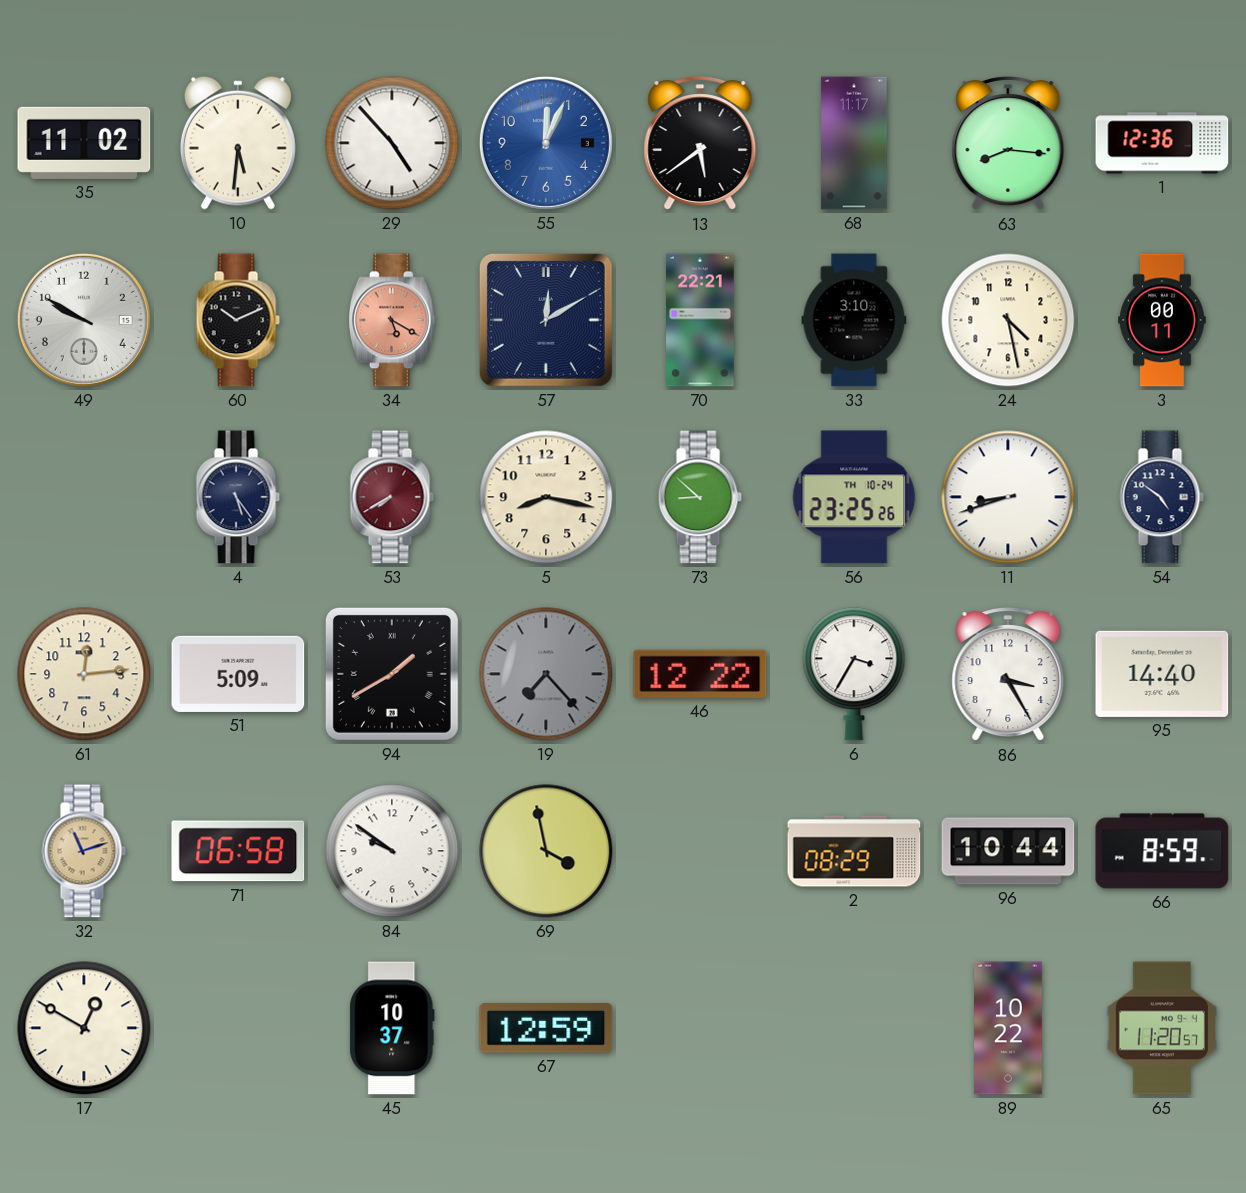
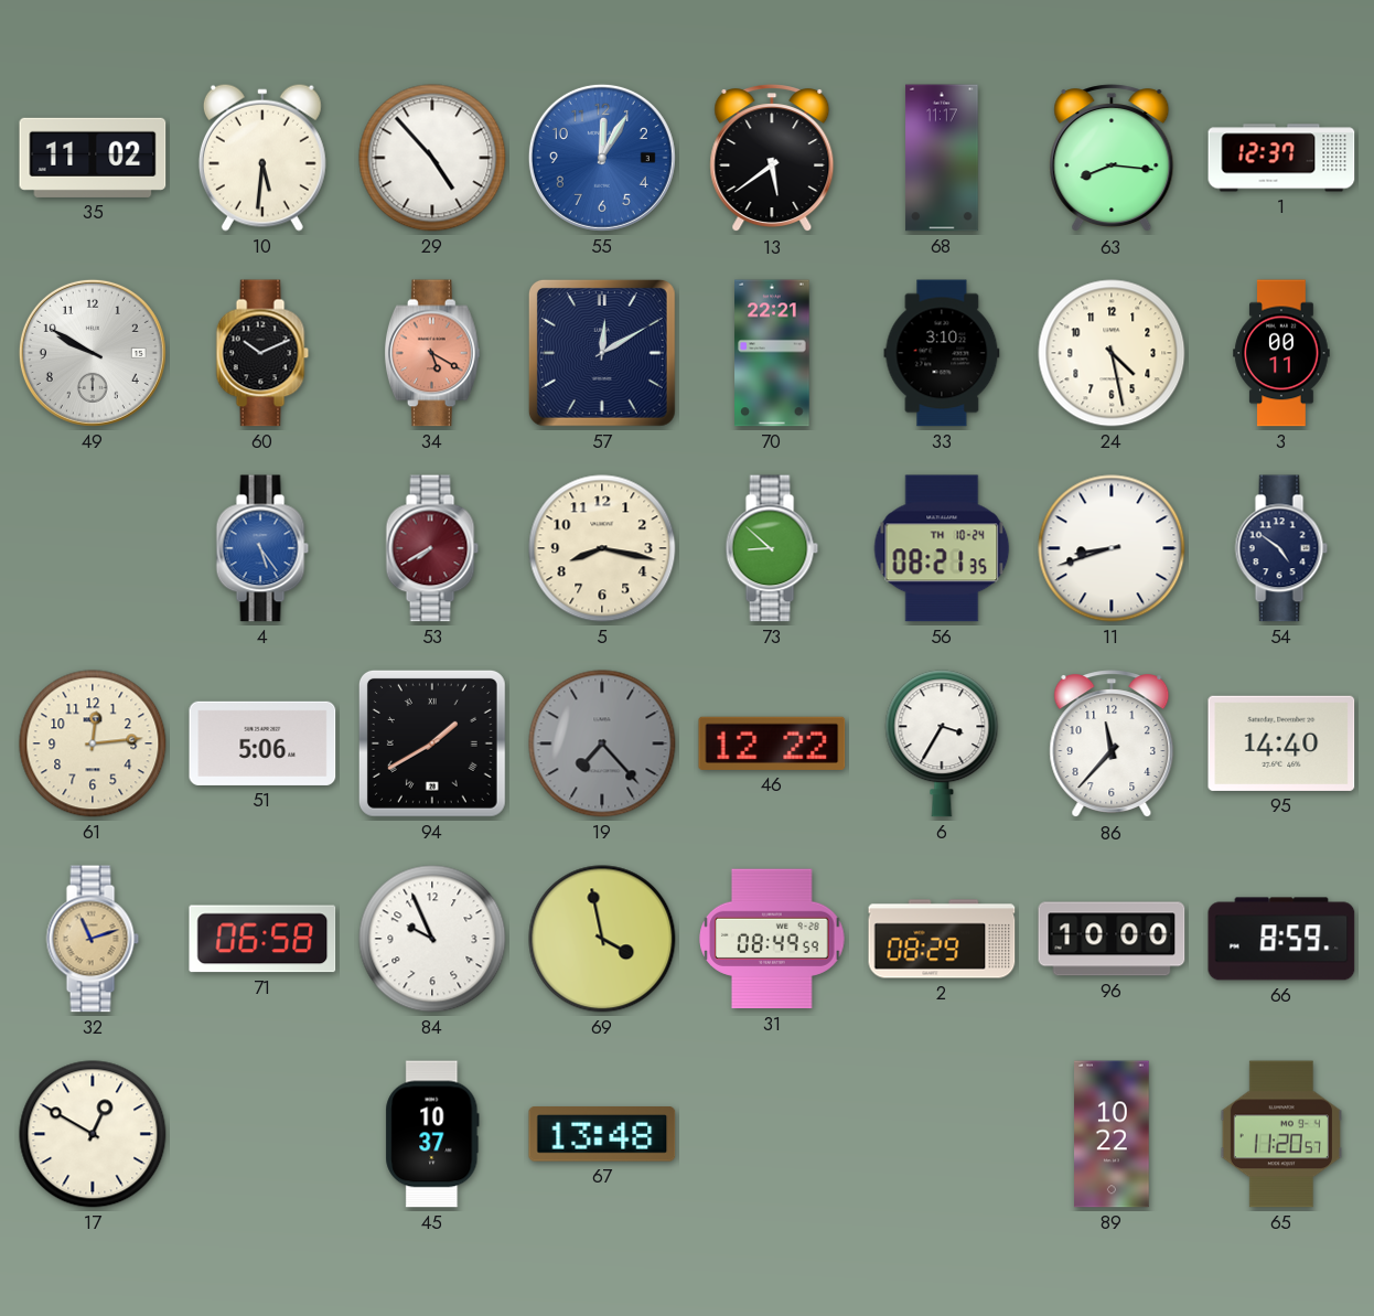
55: 12:04 -> 12:05
1: 12:36 -> 12:37
4 dial: navy -> blue
56: 23:25 -> 08:21
51: 5:09 -> 5:06
86: 3:25 -> 11:37
84: 9:51 -> 9:56
31: none -> 08:49
96: 10:44 -> 10:00
67: 12:59 -> 13:48
